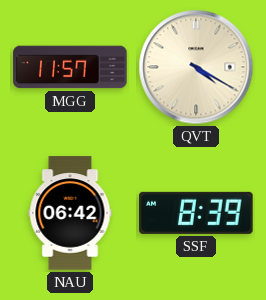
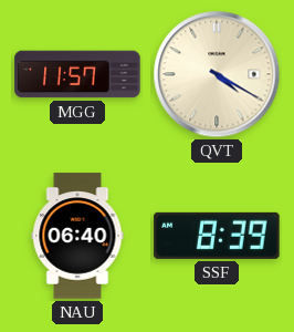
NAU: 06:42 -> 06:40
